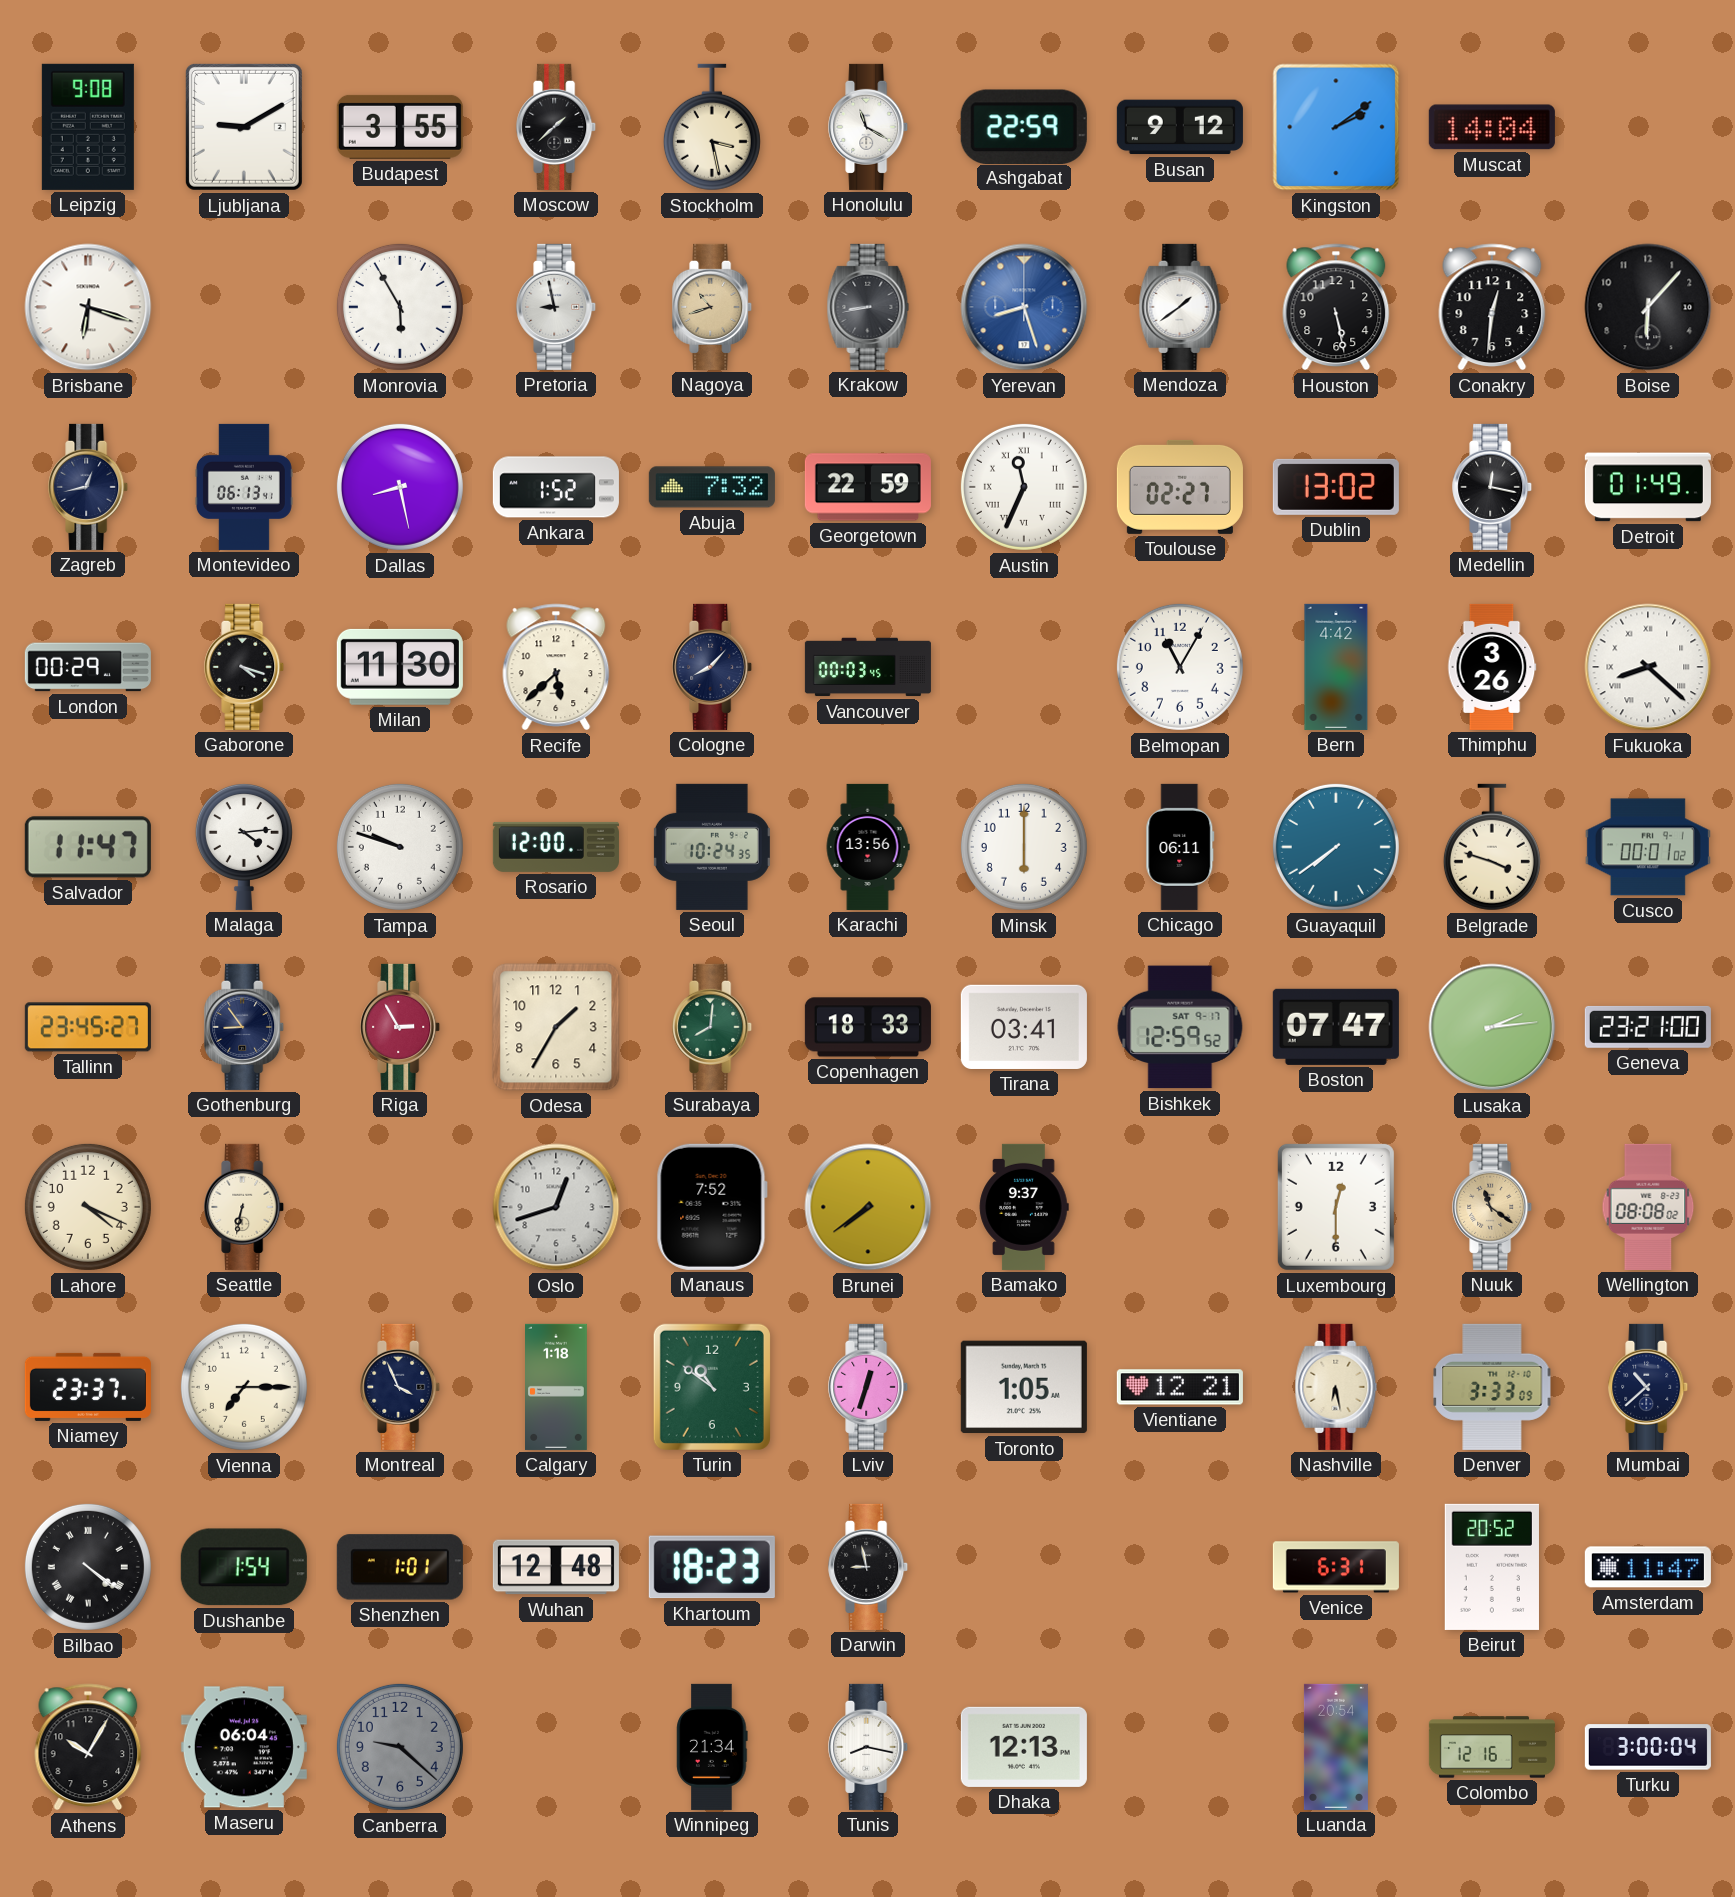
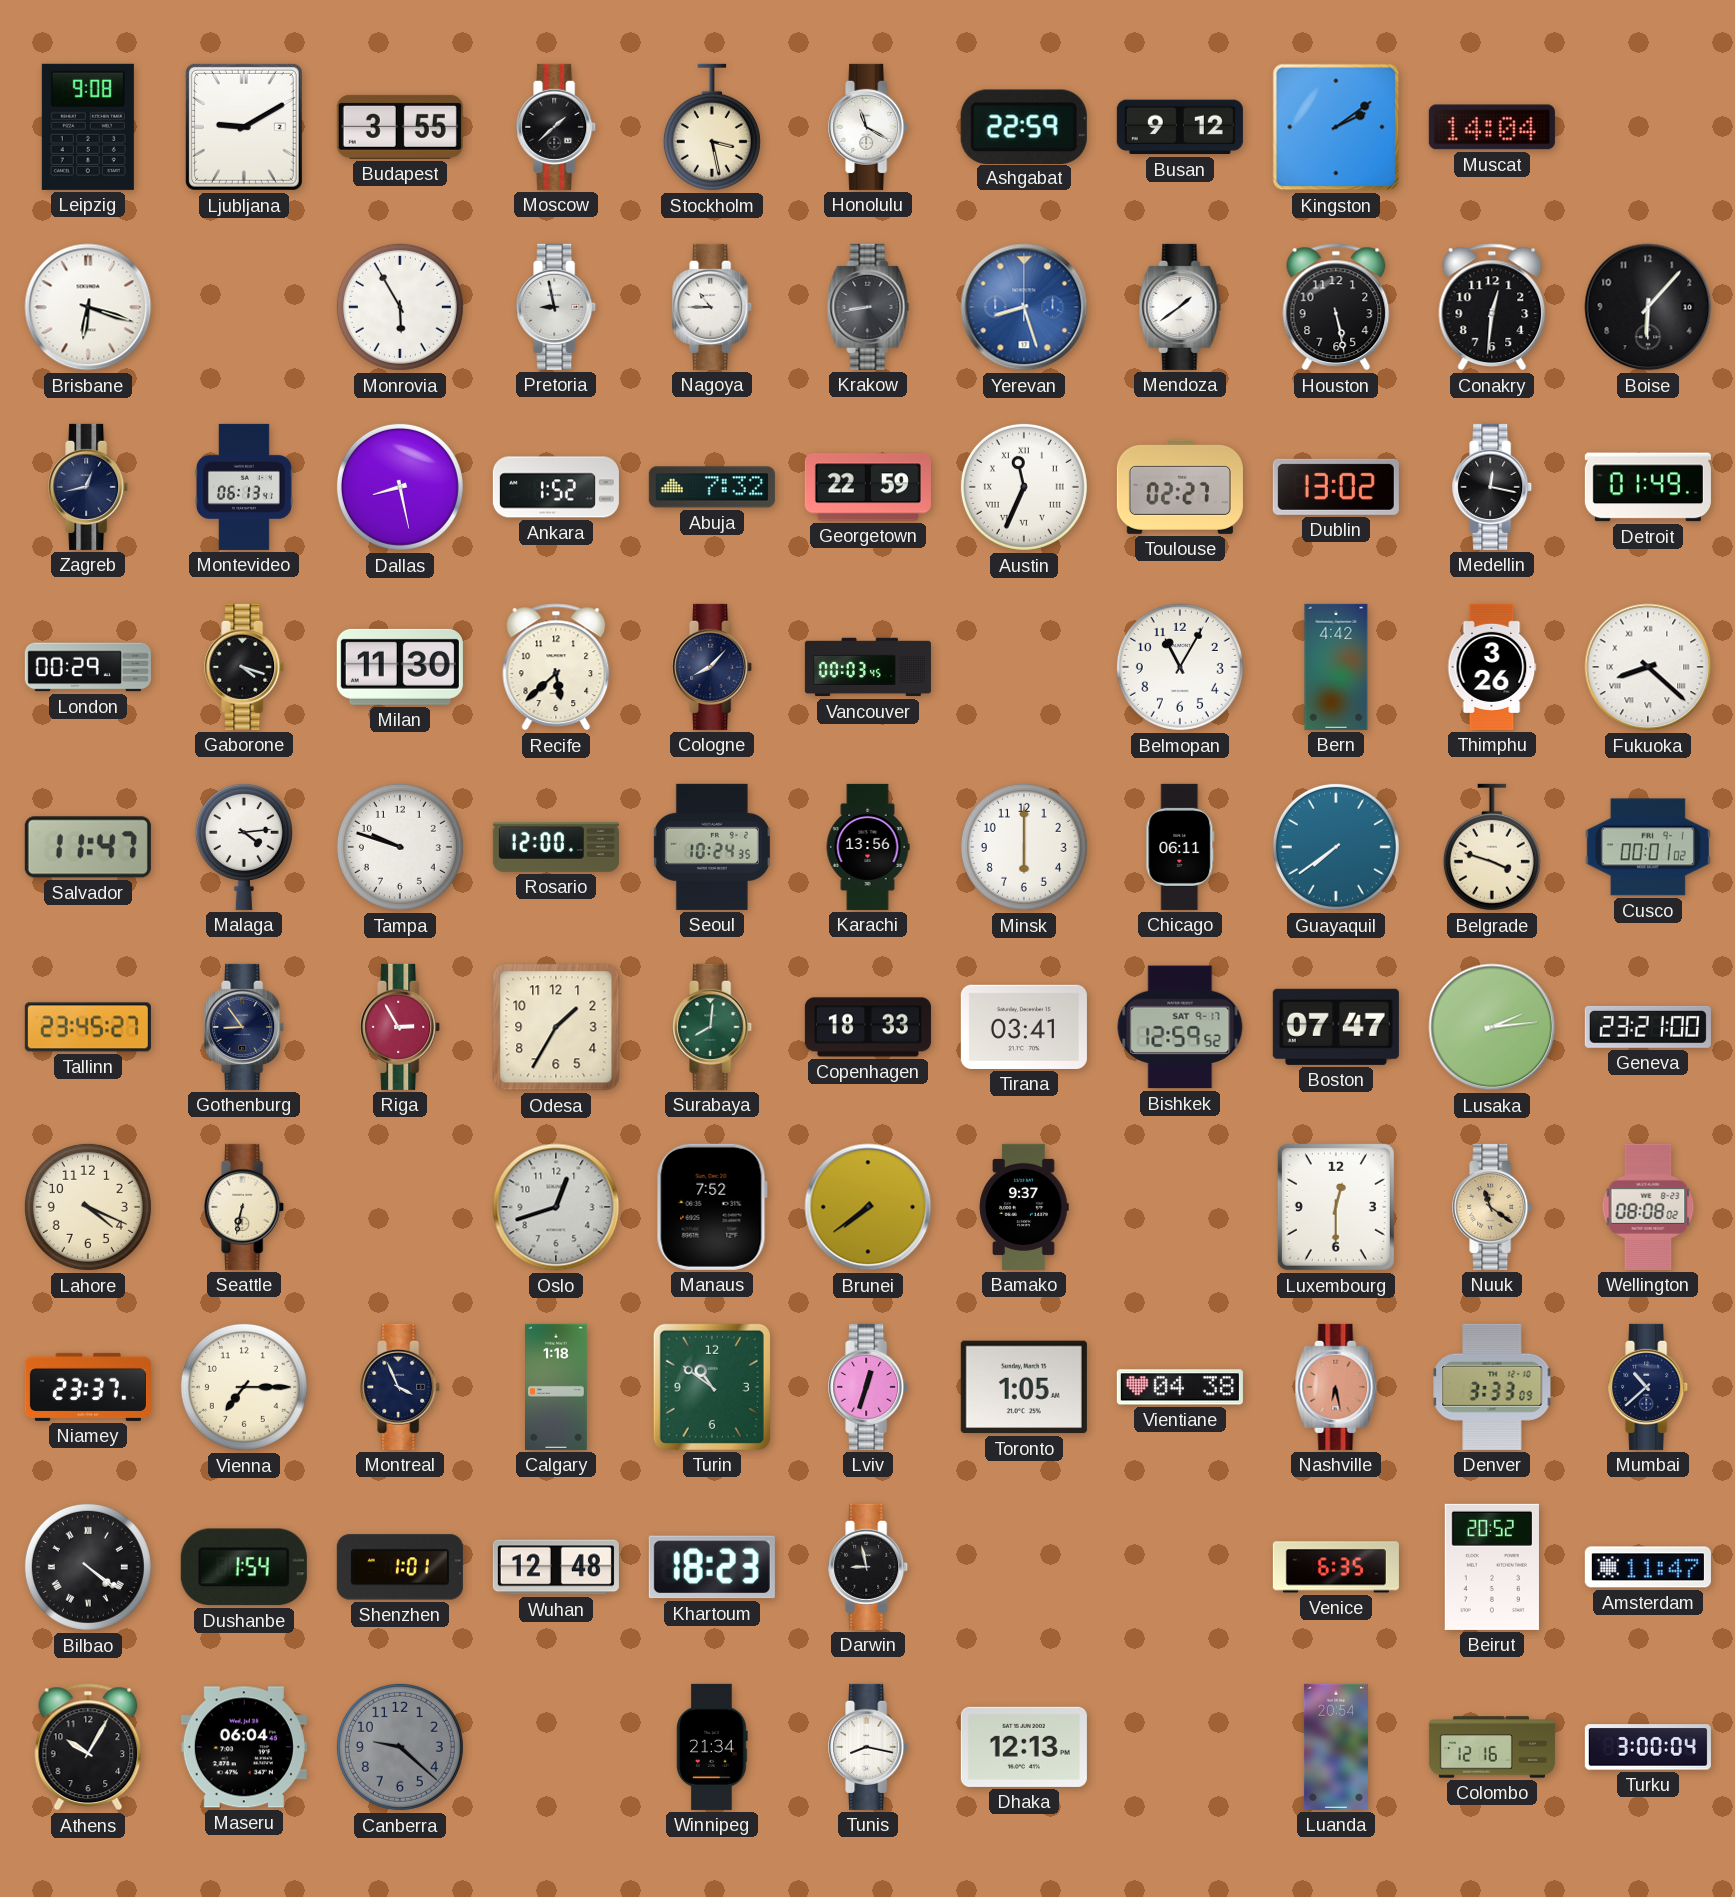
Nagoya: 10:42 -> 10:45
Nagoya dial: champagne -> white
Vientiane: 12:21 -> 04:38
Nashville dial: cream -> salmon
Venice: 6:31 -> 6:35
